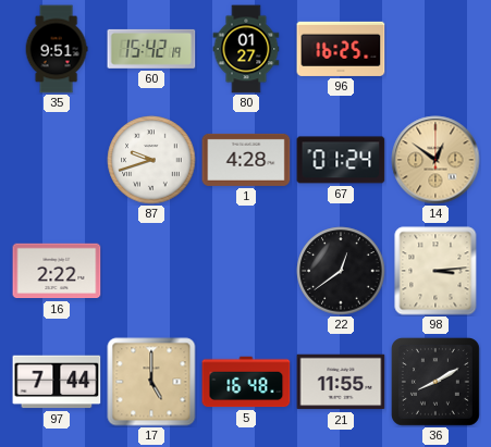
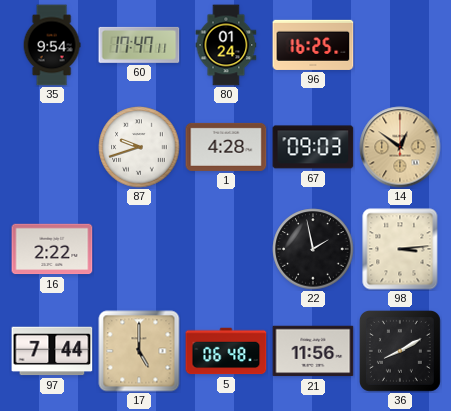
35: 9:51 -> 9:54
60: 15:42 -> 17:47
80: 01:27 -> 01:24
67: 01:24 -> 09:03
22: 12:39 -> 1:58
5: 16:48 -> 06:48
21: 11:55 -> 11:56
